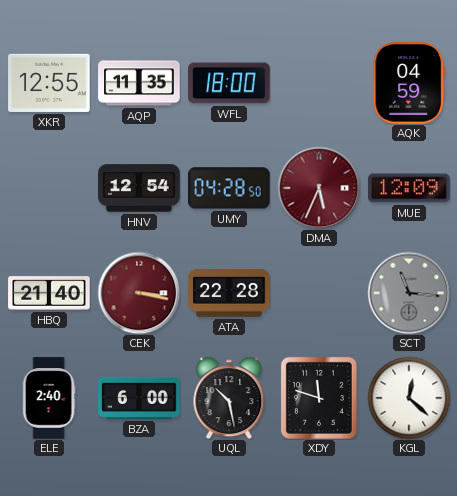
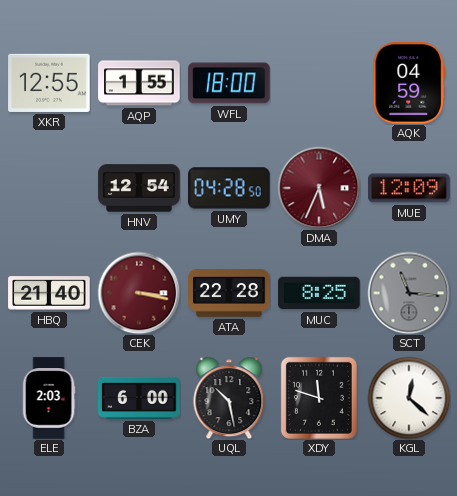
AQP: 11:35 -> 1:55
MUC: none -> 8:25
ELE: 2:40 -> 2:03
